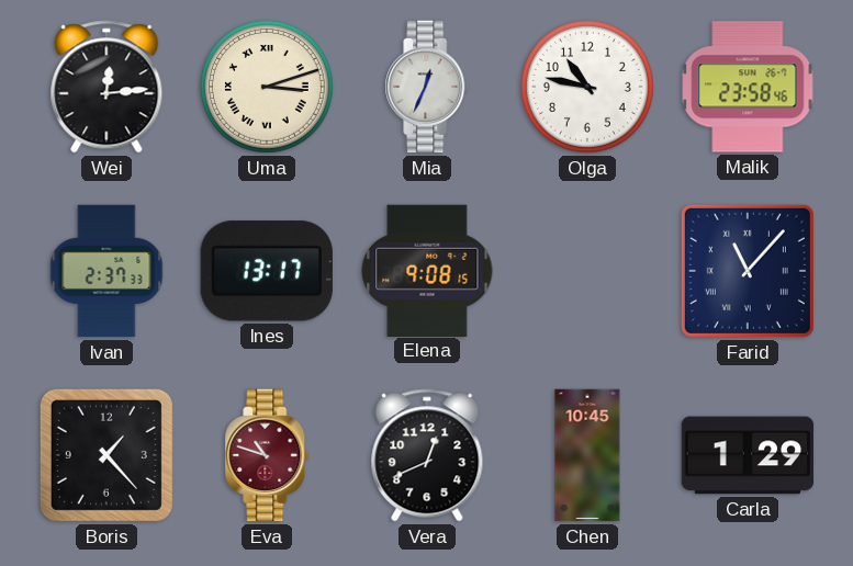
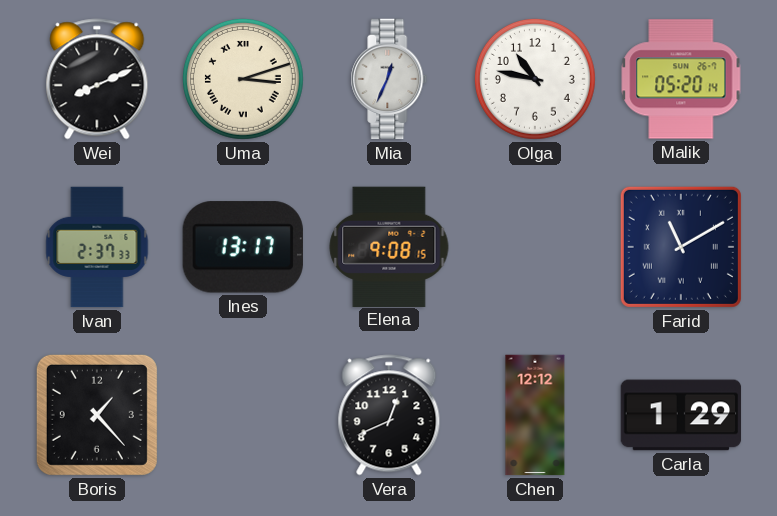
Wei: 12:14 -> 8:11
Malik: 23:58 -> 05:20
Farid: 11:07 -> 11:10
Eva: 10:48 -> none
Chen: 10:45 -> 12:12
